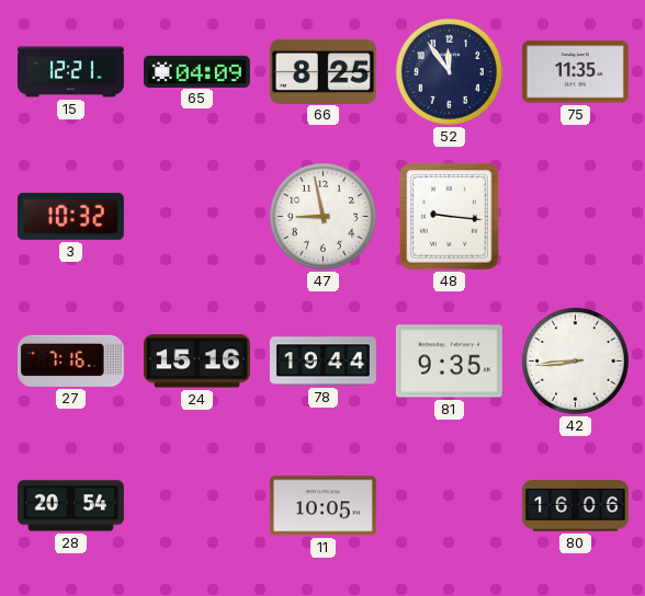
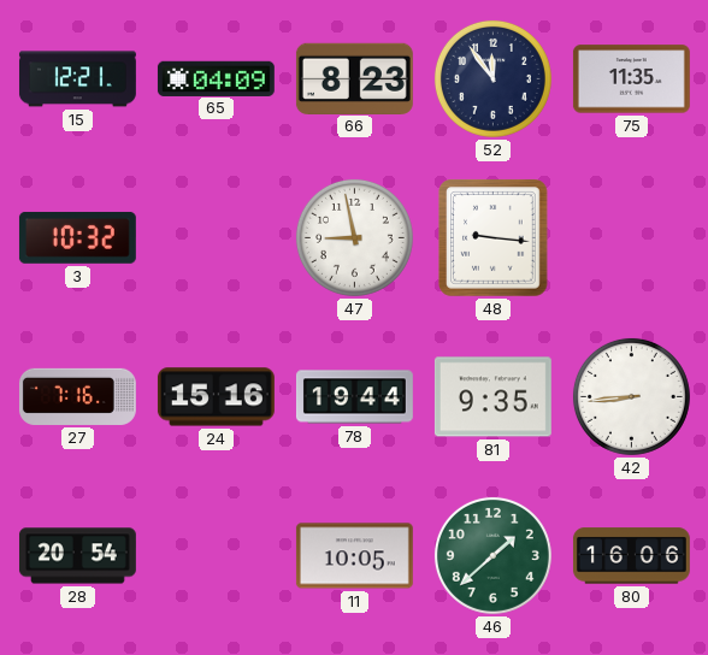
66: 8:25 -> 8:23
46: none -> 1:38
